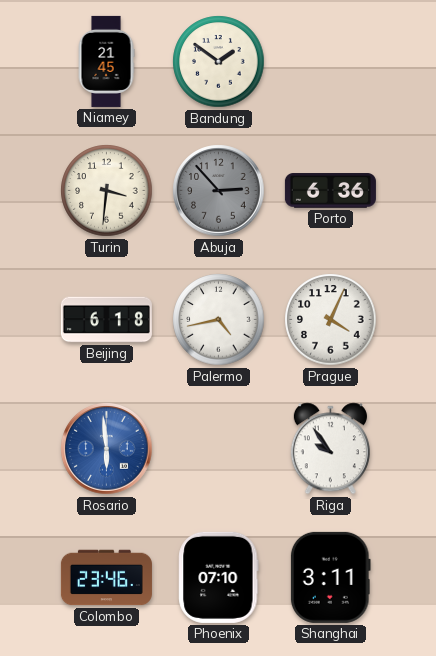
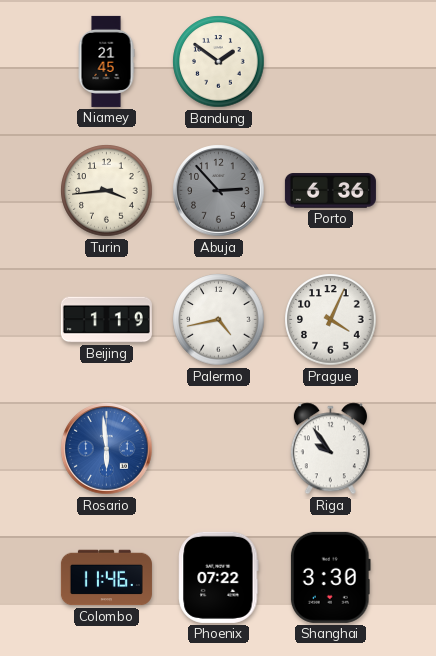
Turin: 3:31 -> 3:44
Beijing: 6:18 -> 1:19
Colombo: 23:46 -> 11:46
Phoenix: 07:10 -> 07:22
Shanghai: 3:11 -> 3:30
